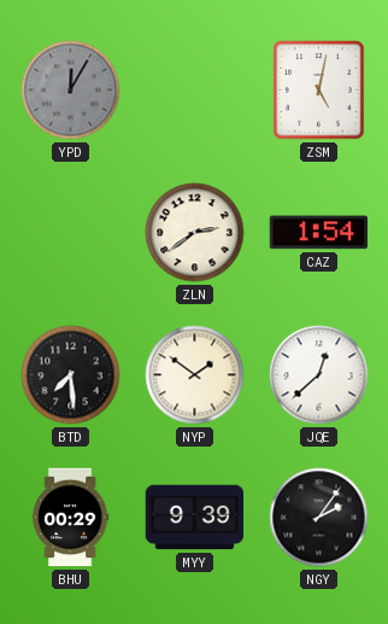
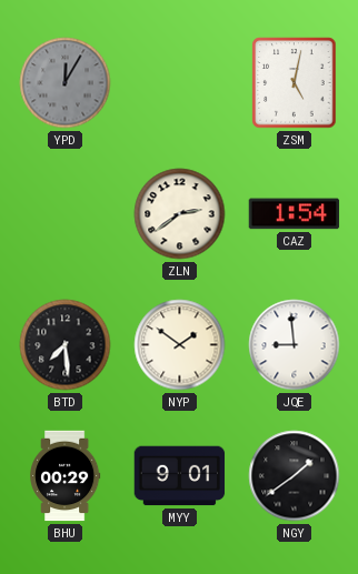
JQE: 12:38 -> 8:59
MYY: 9:39 -> 9:01
NGY: 2:06 -> 1:39
